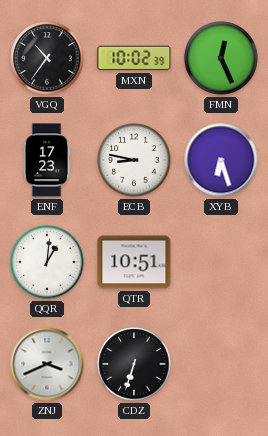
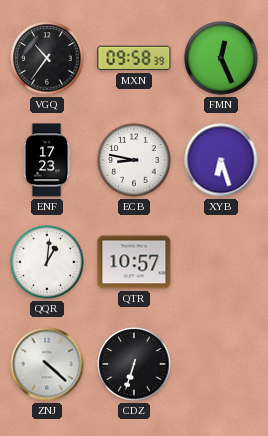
MXN: 10:02 -> 09:58
QTR: 10:51 -> 10:57
ZNJ: 3:41 -> 4:22
